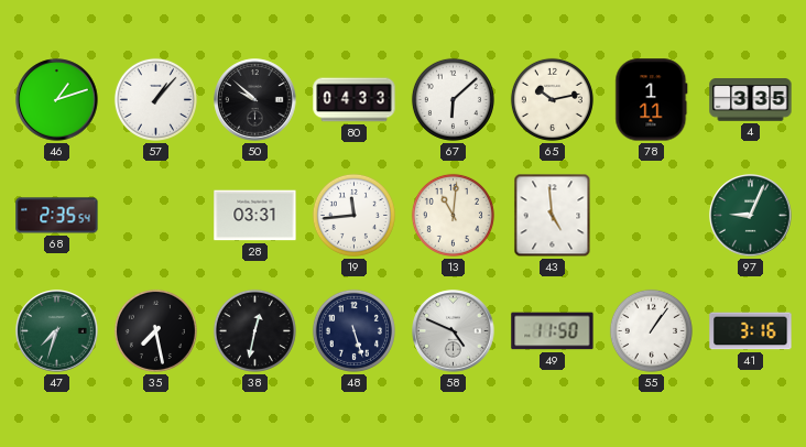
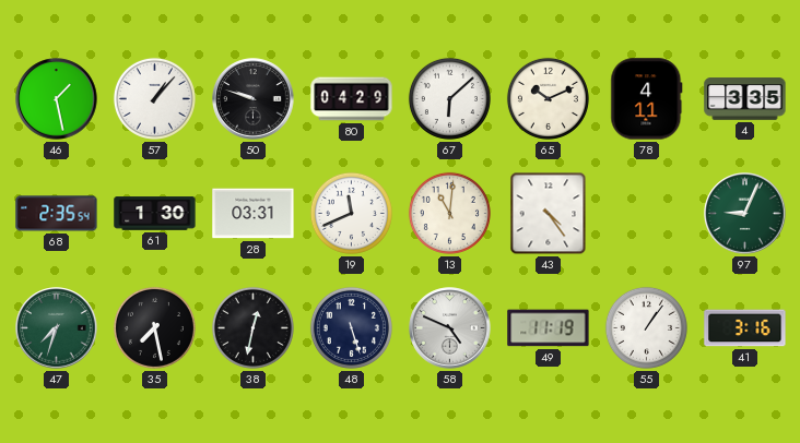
46: 1:12 -> 1:28
50: 9:52 -> 9:48
80: 04:33 -> 04:29
65: 10:13 -> 10:11
78: 1:11 -> 4:11
61: none -> 1:30
19: 11:44 -> 11:41
43: 4:59 -> 4:24
49: 11:50 -> 11:19
